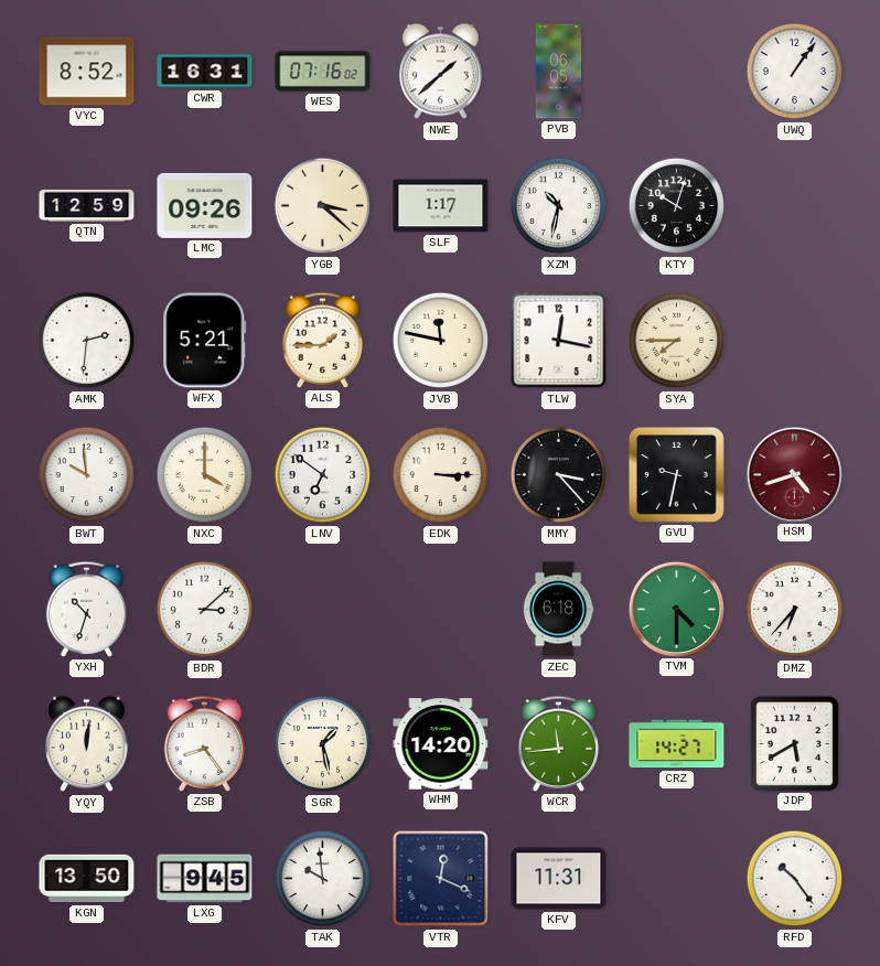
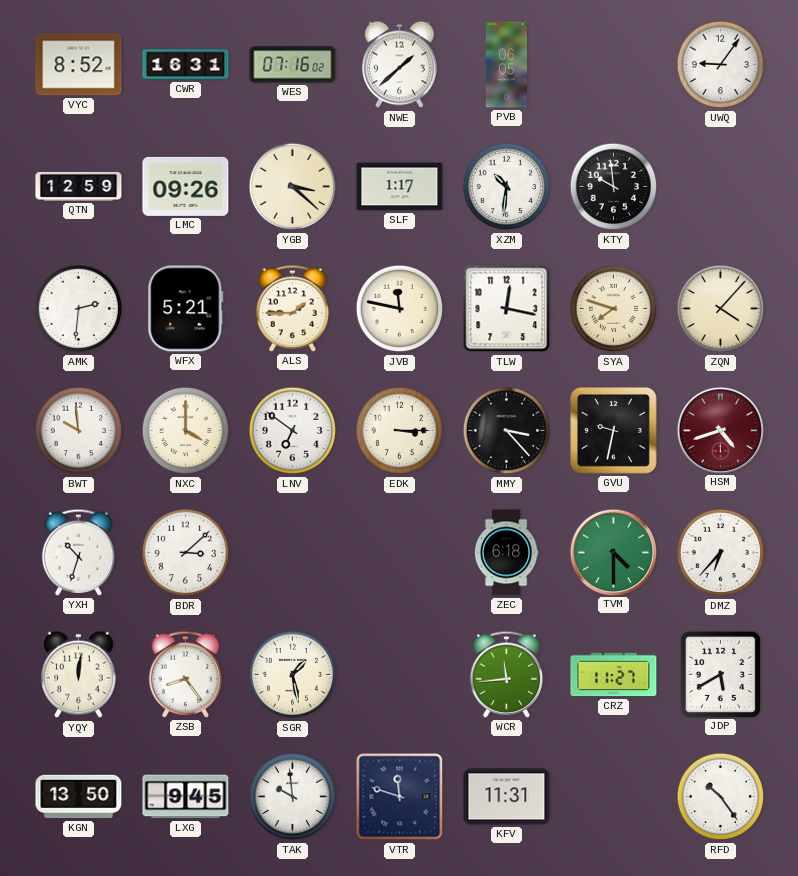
UWQ: 1:06 -> 9:06
XZM: 10:32 -> 10:31
KTY: 10:03 -> 9:59
SYA: 7:45 -> 7:48
ZQN: none -> 4:07
WHM: 14:20 -> none
CRZ: 14:27 -> 11:27
VTR: 12:19 -> 11:48
